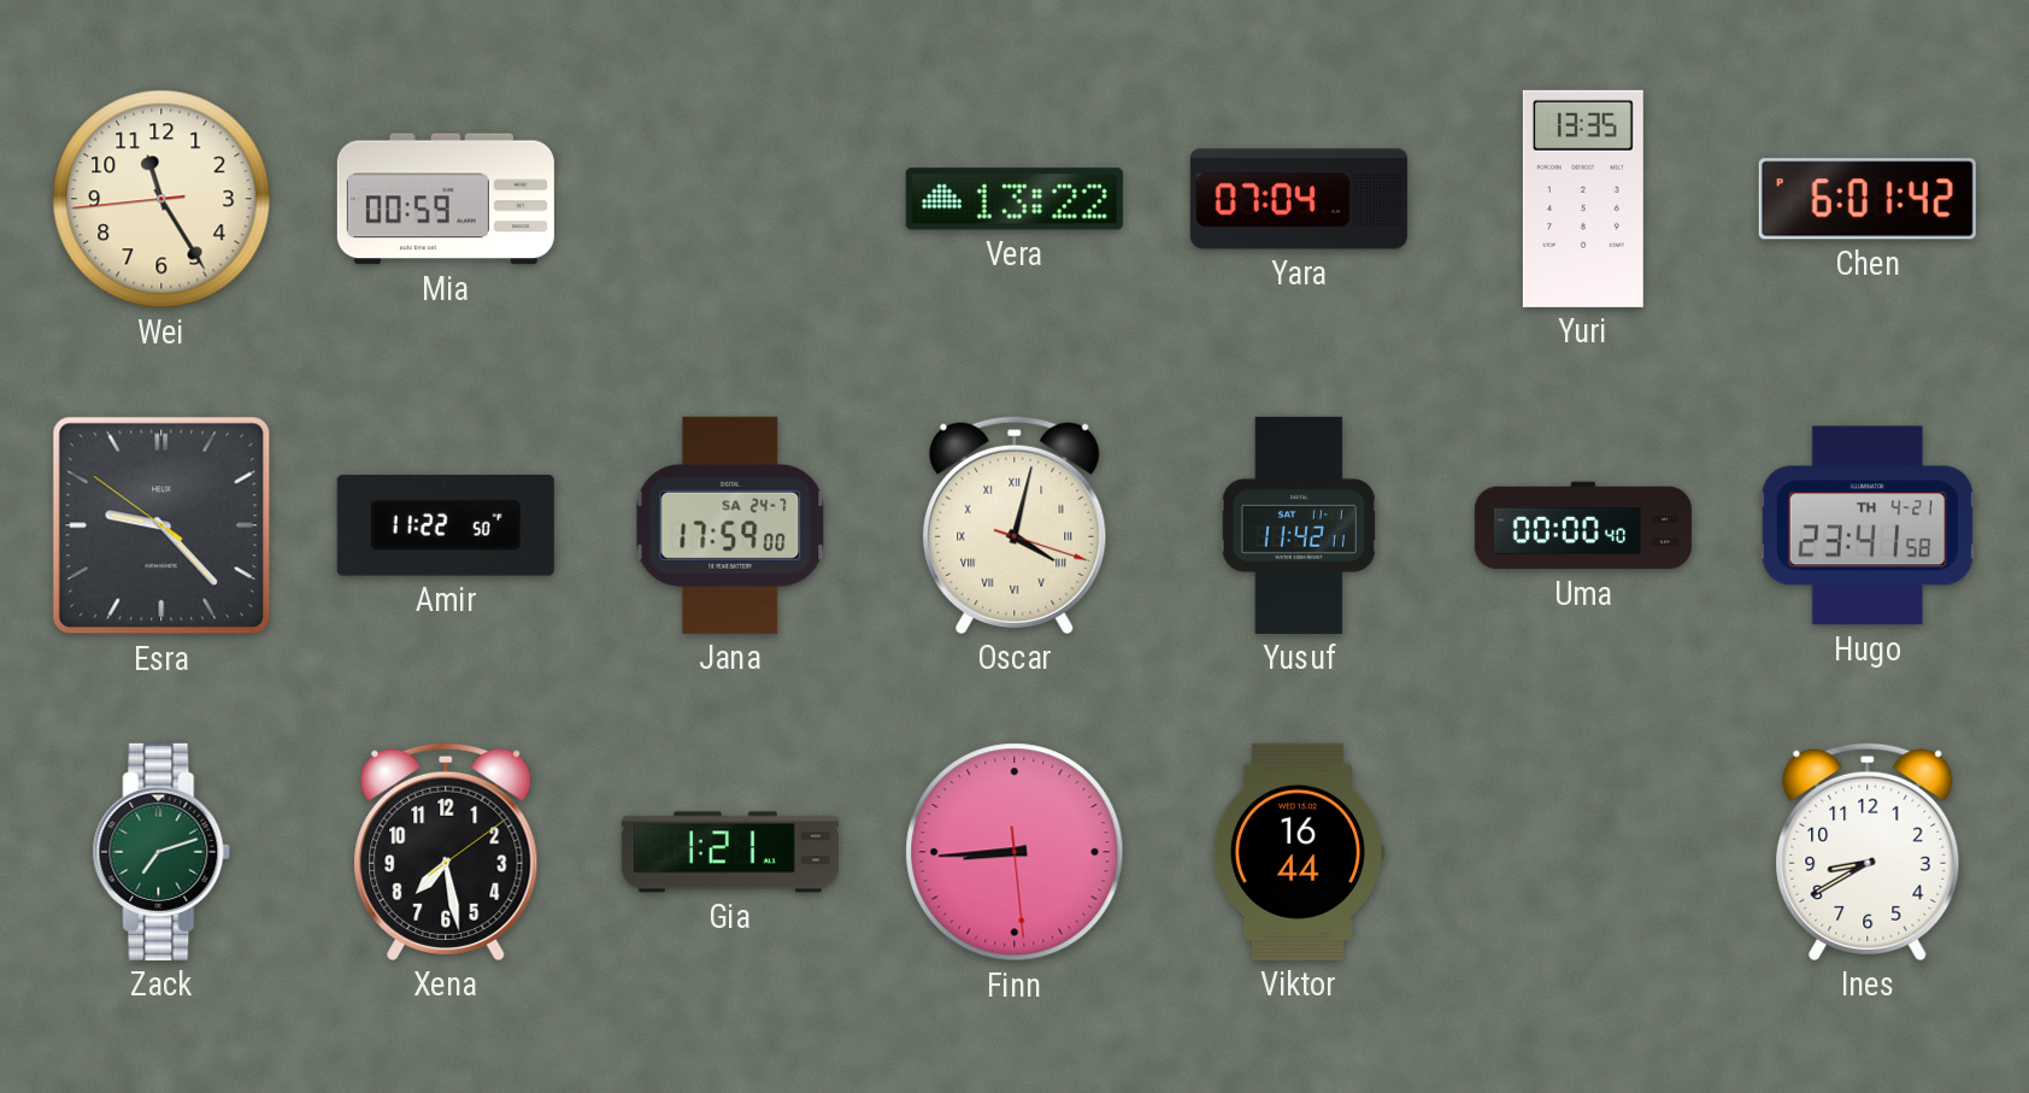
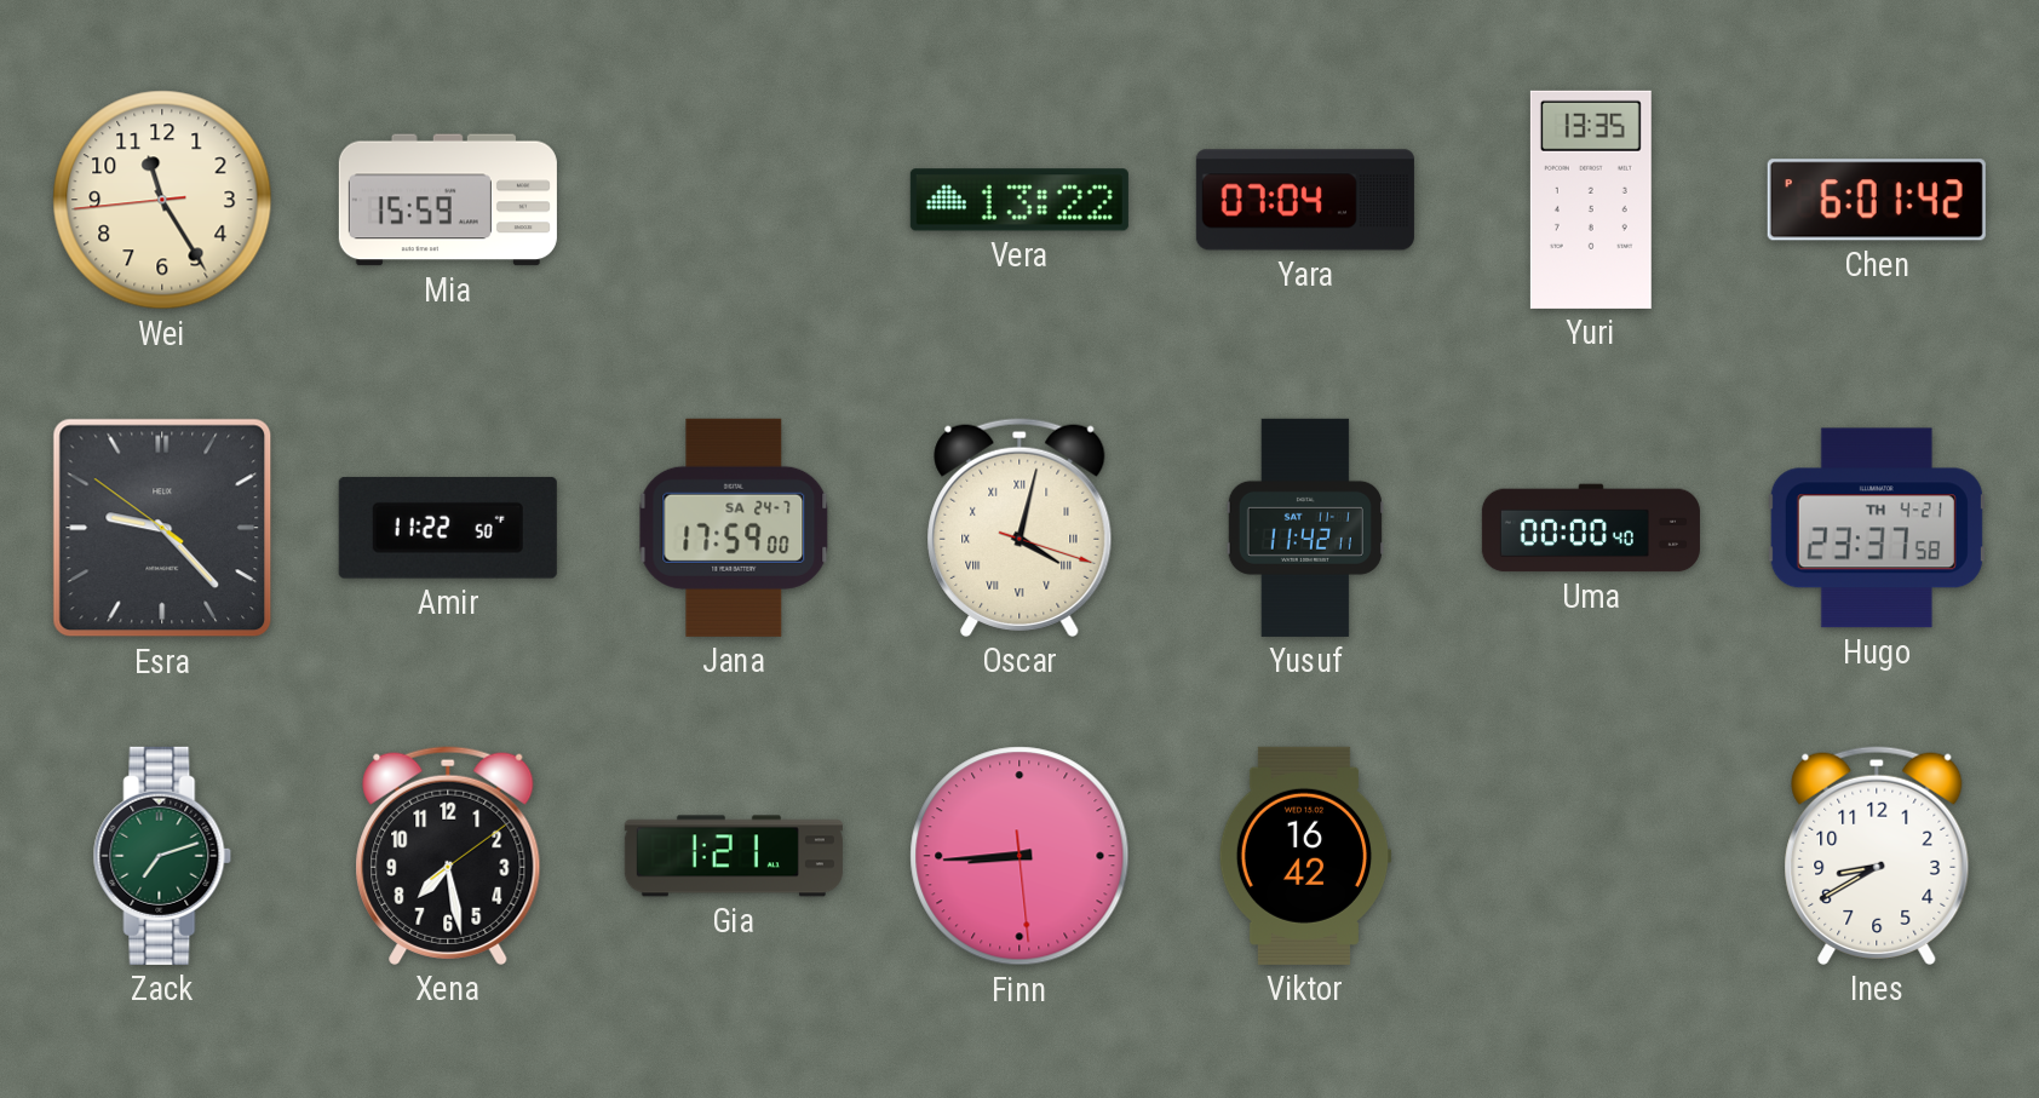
Mia: 00:59 -> 15:59
Hugo: 23:41 -> 23:37
Viktor: 16:44 -> 16:42
